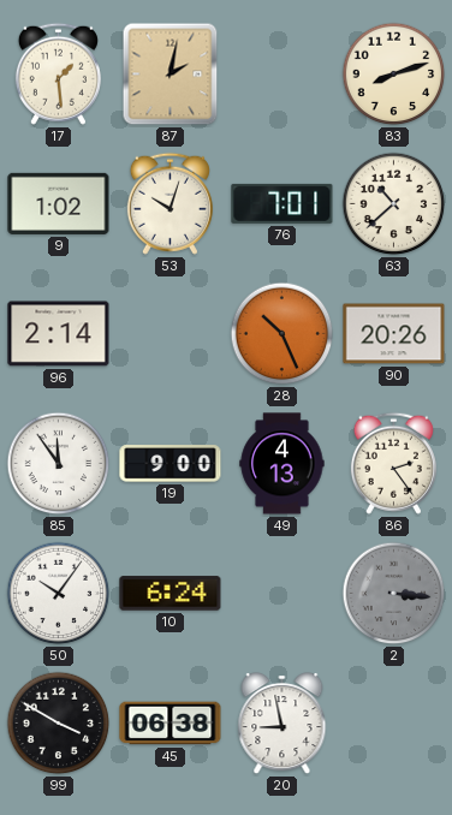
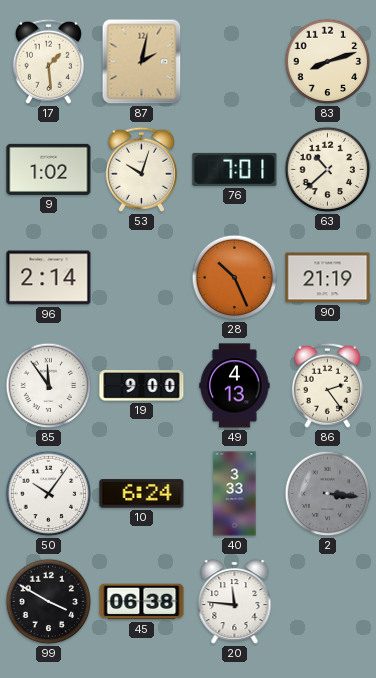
90: 20:26 -> 21:19
40: none -> 3:33
20: 8:58 -> 11:46
